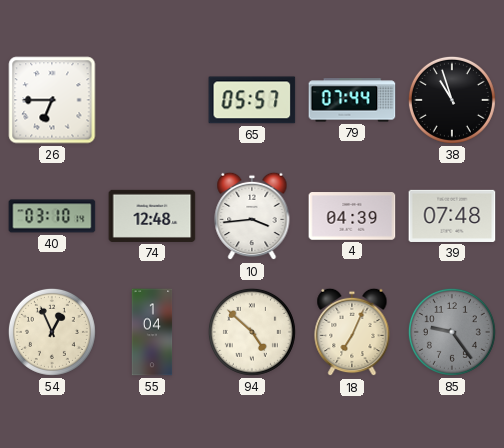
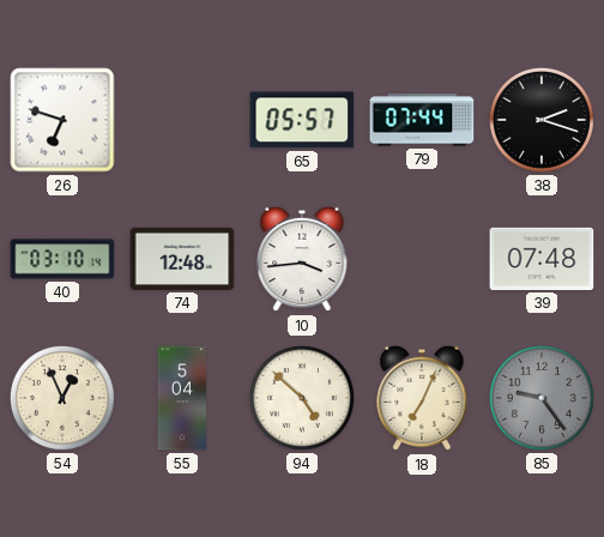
26: 6:45 -> 6:48
38: 10:57 -> 2:18
4: 04:39 -> none
55: 1:04 -> 5:04
